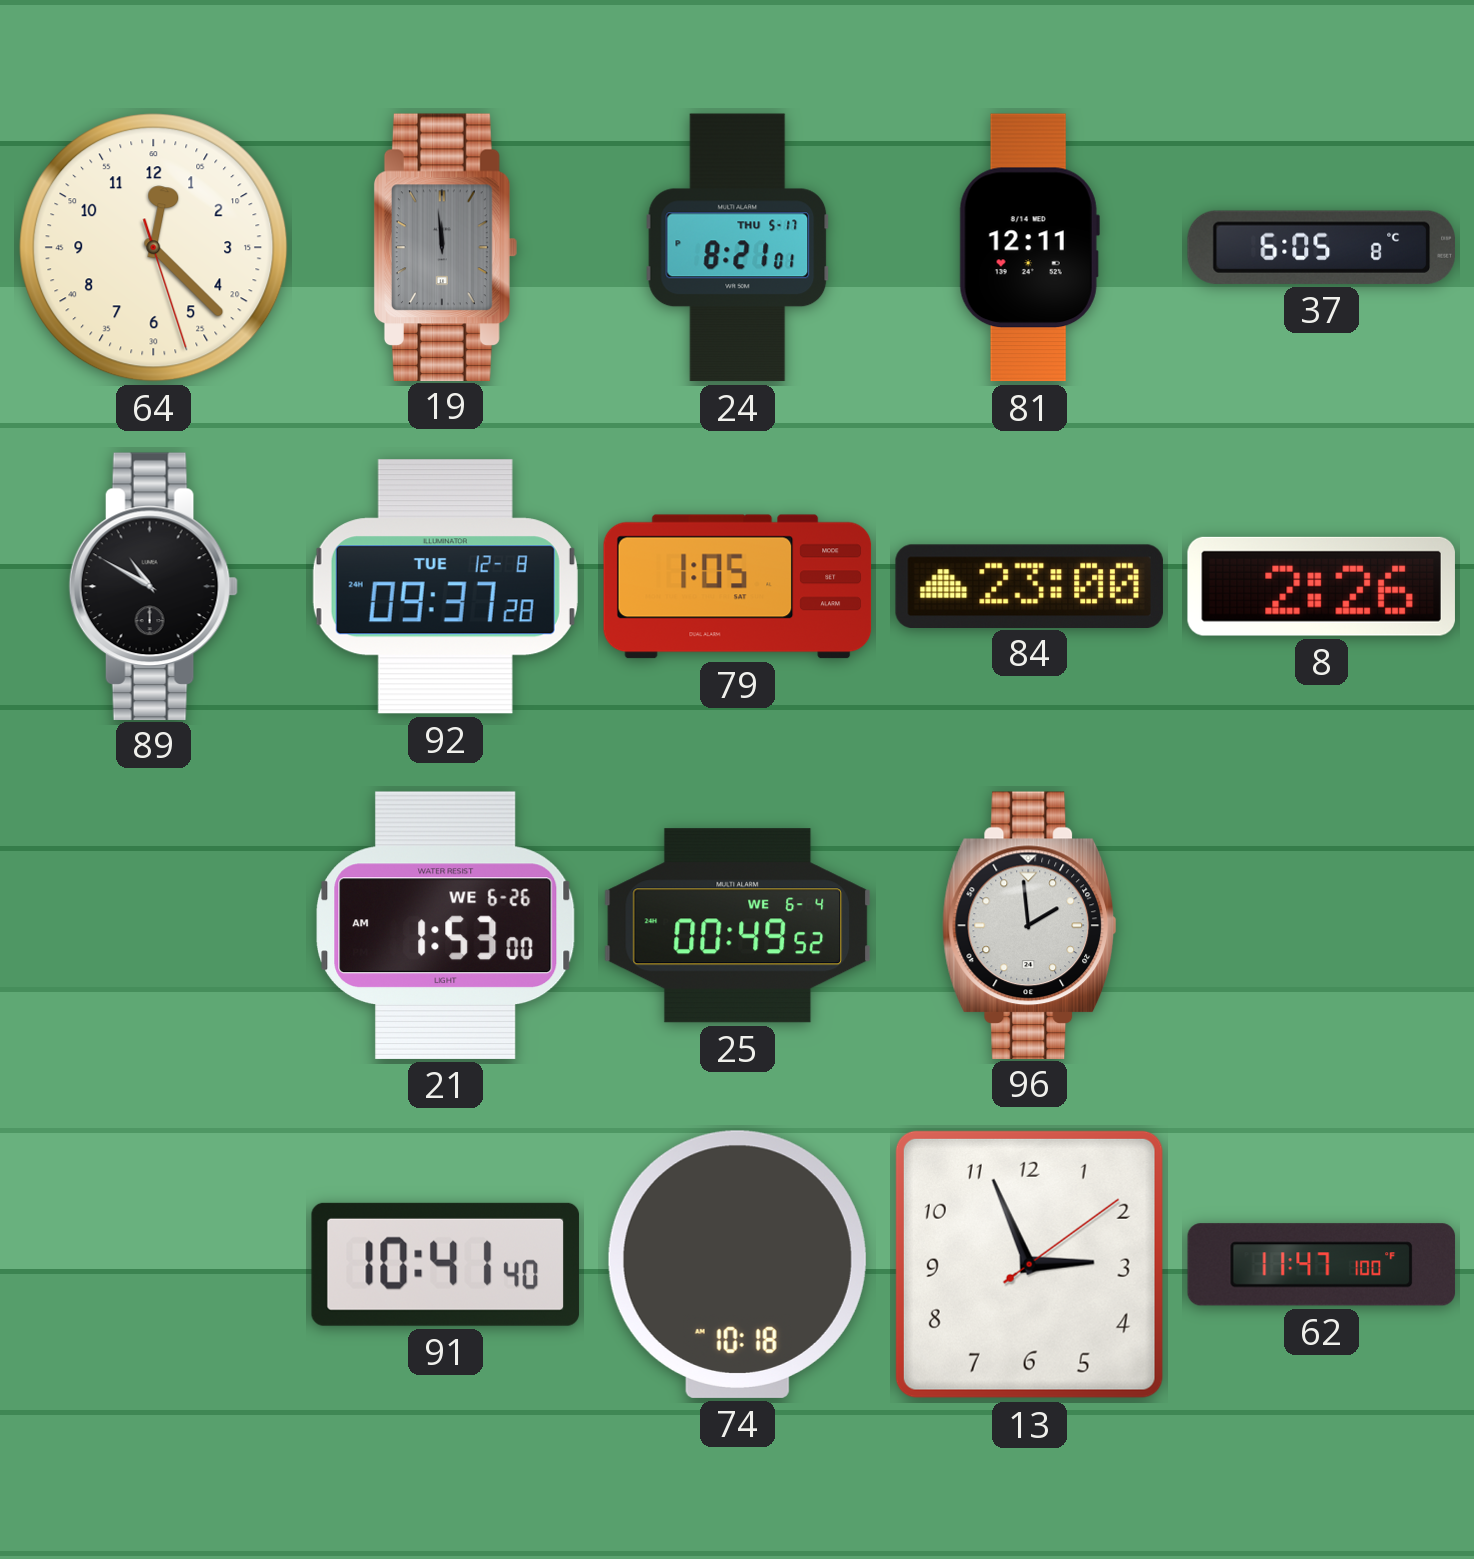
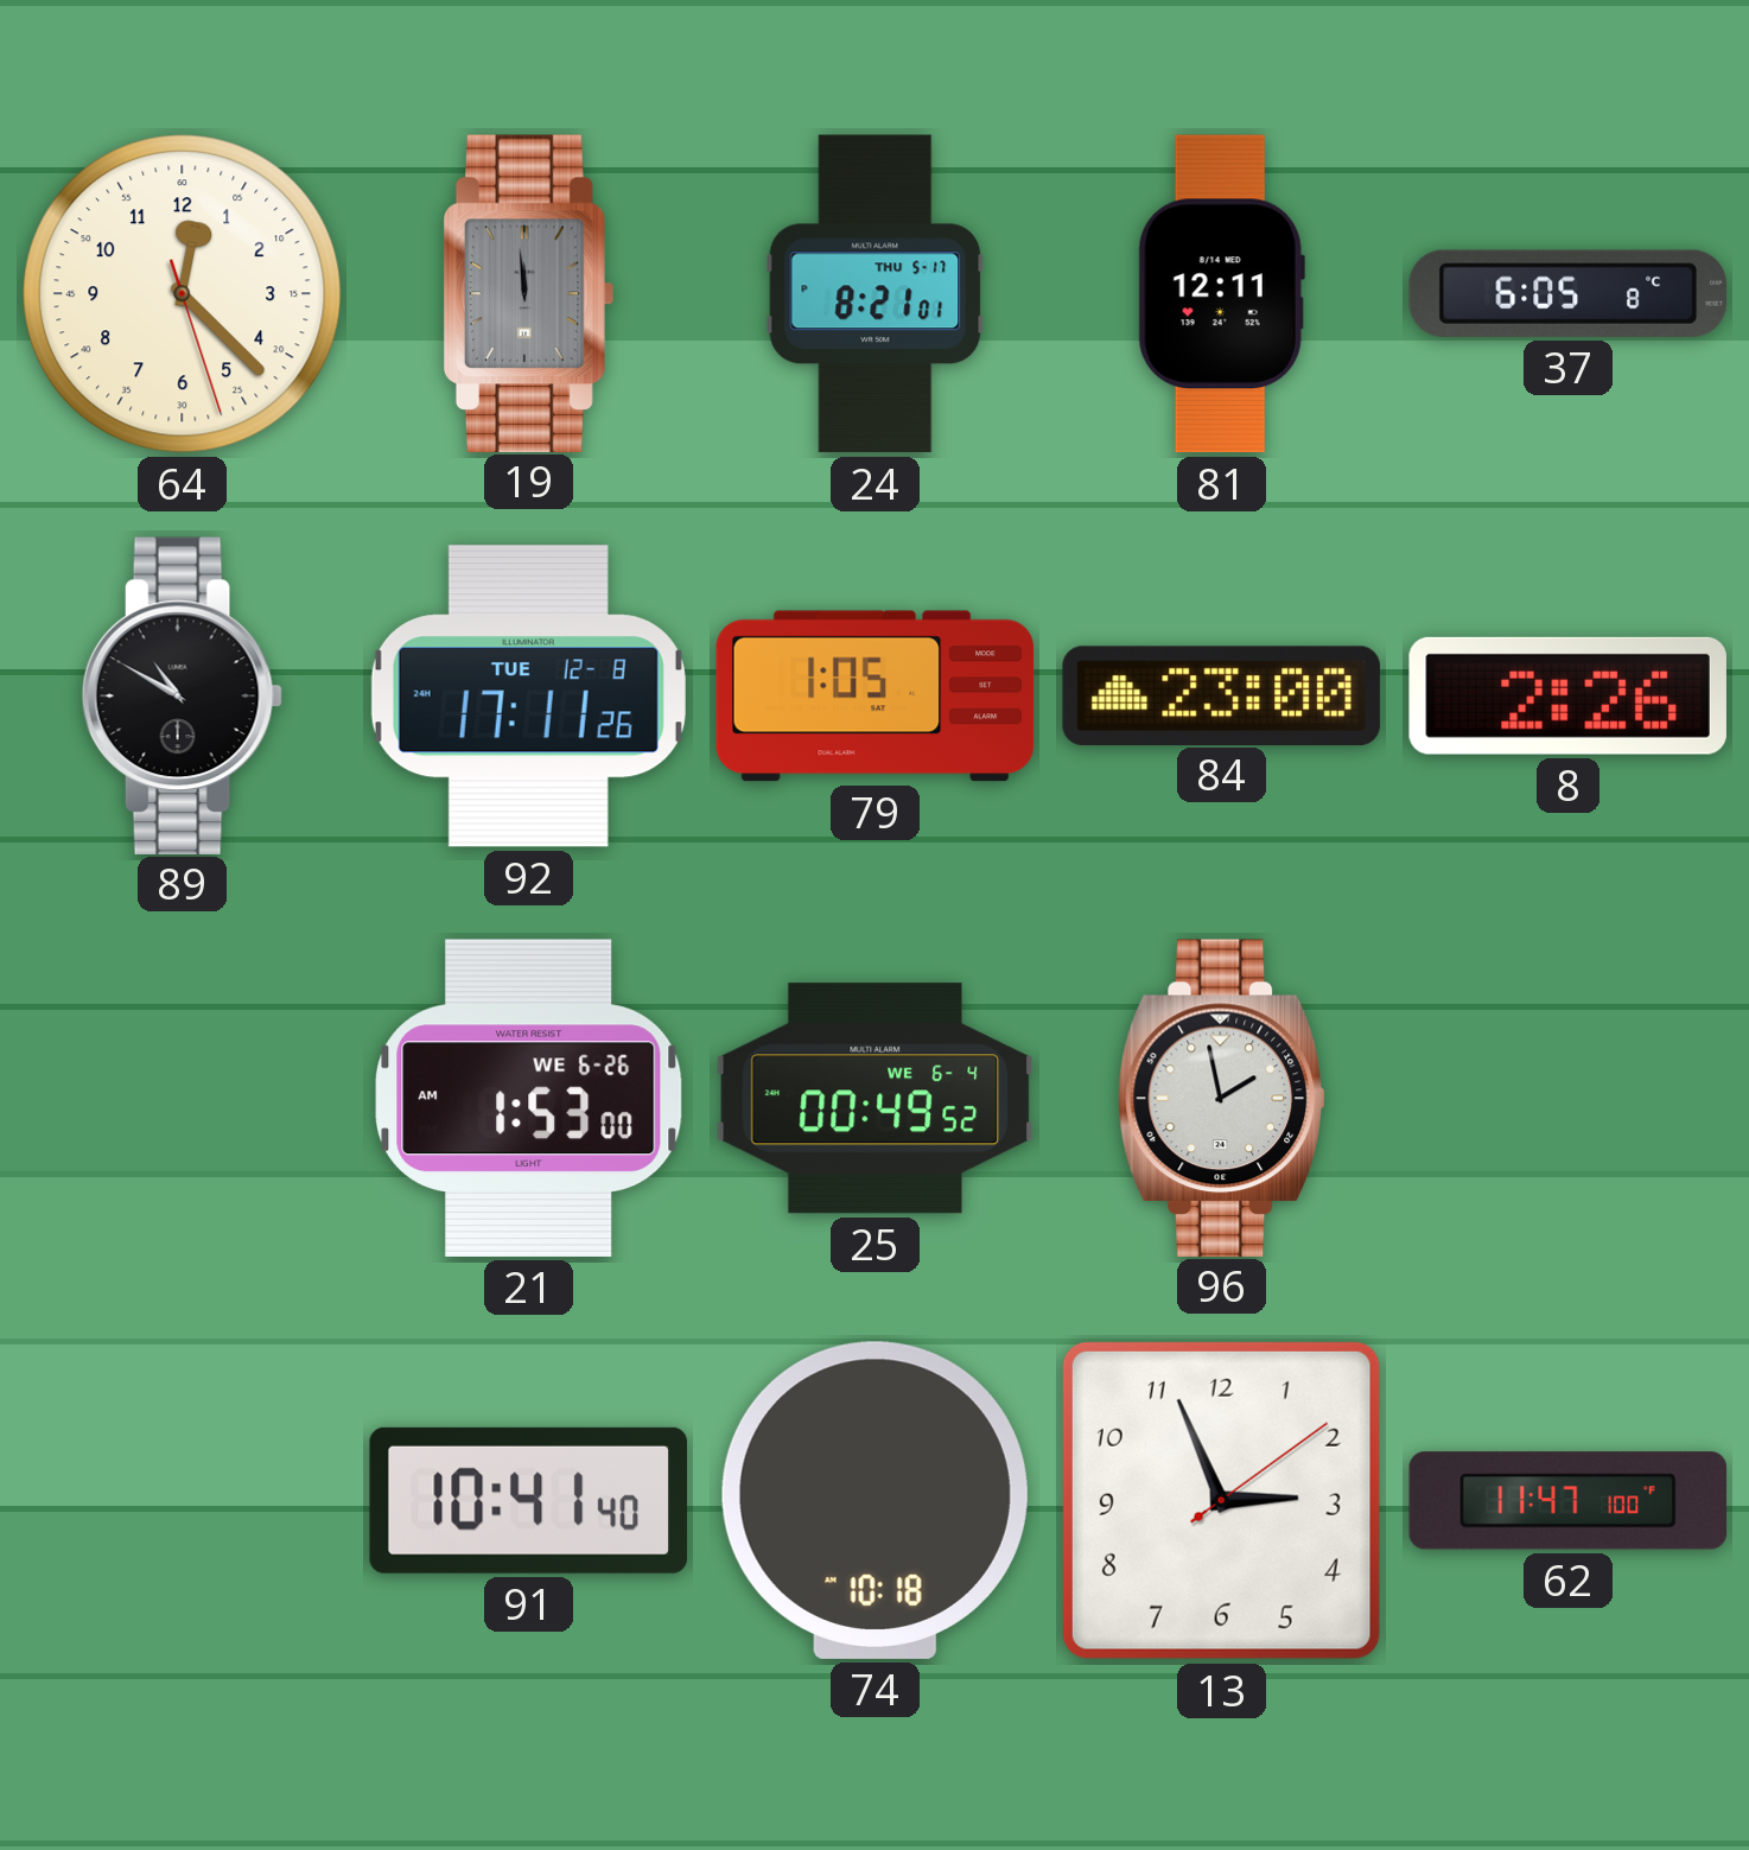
92: 09:37 -> 17:11
96: 1:59 -> 1:58
